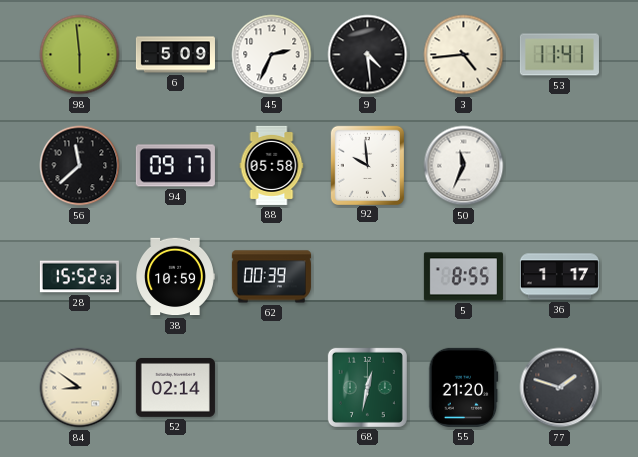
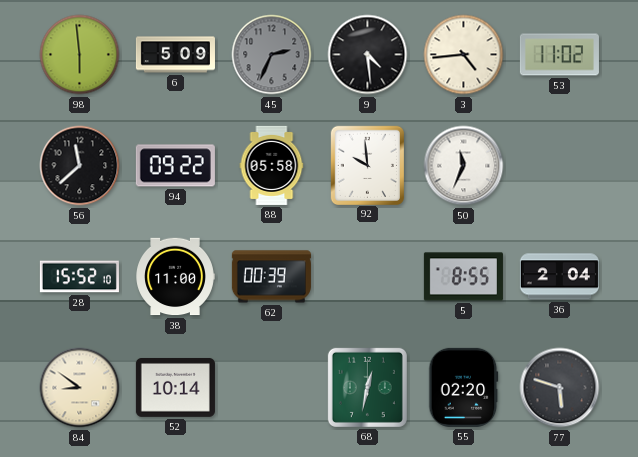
45 dial: white -> grey
53: 11:41 -> 11:02
94: 09:17 -> 09:22
28: 15:52:52 -> 15:52:10
38: 10:59 -> 11:00
36: 1:17 -> 2:04
52: 02:14 -> 10:14
55: 21:20 -> 02:20
77: 1:48 -> 5:48
